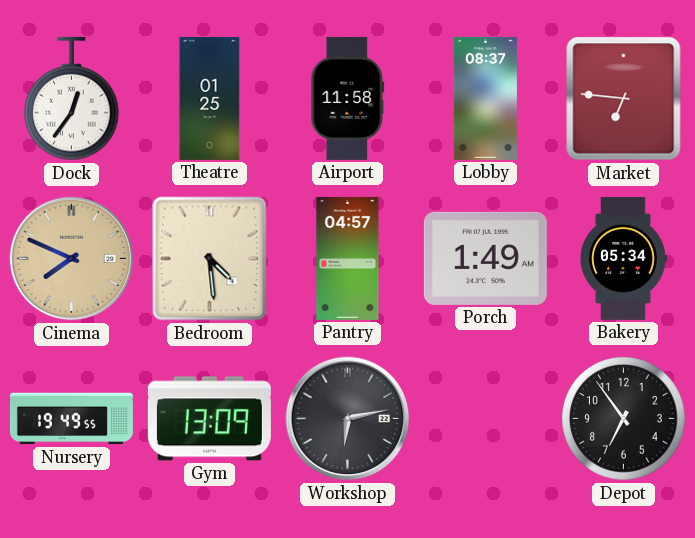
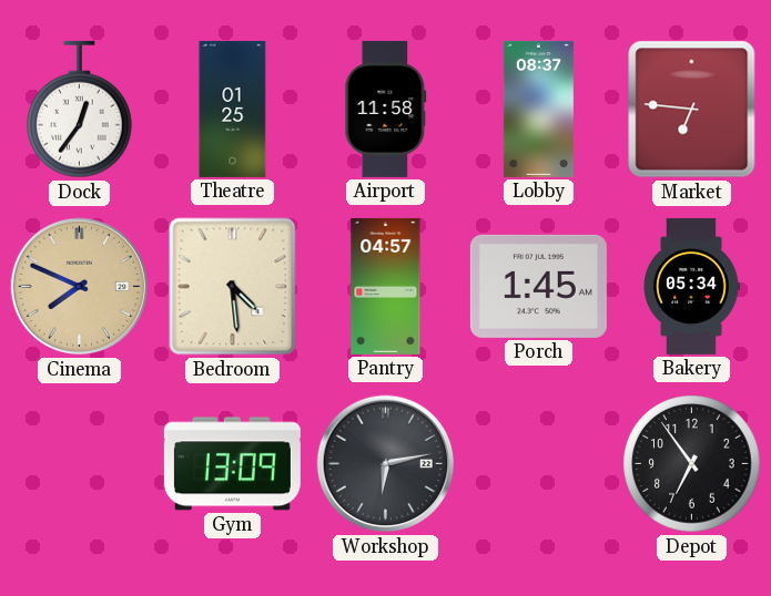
Porch: 1:49 -> 1:45
Nursery: 19:49 -> none
